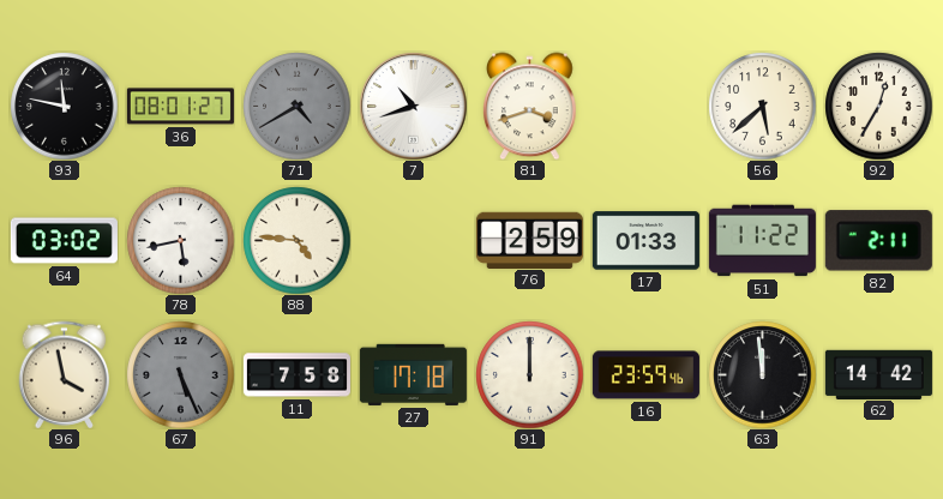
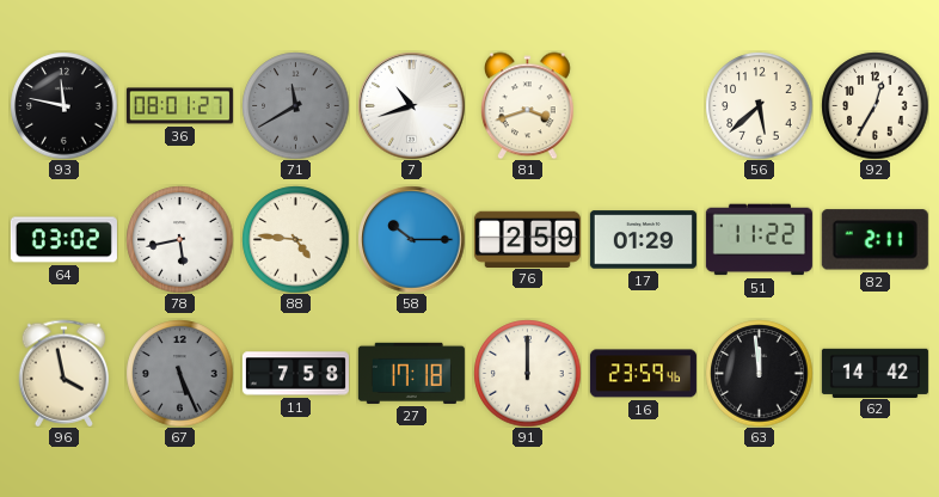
71: 4:40 -> 11:40
58: none -> 10:15
17: 01:33 -> 01:29
